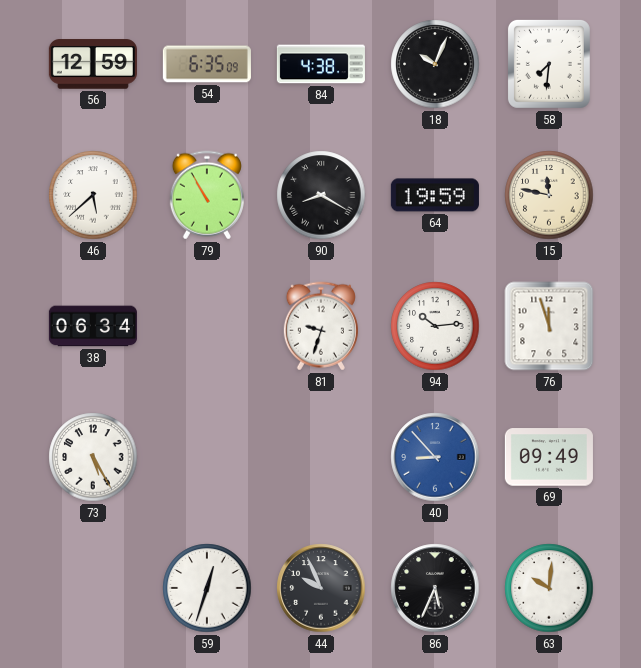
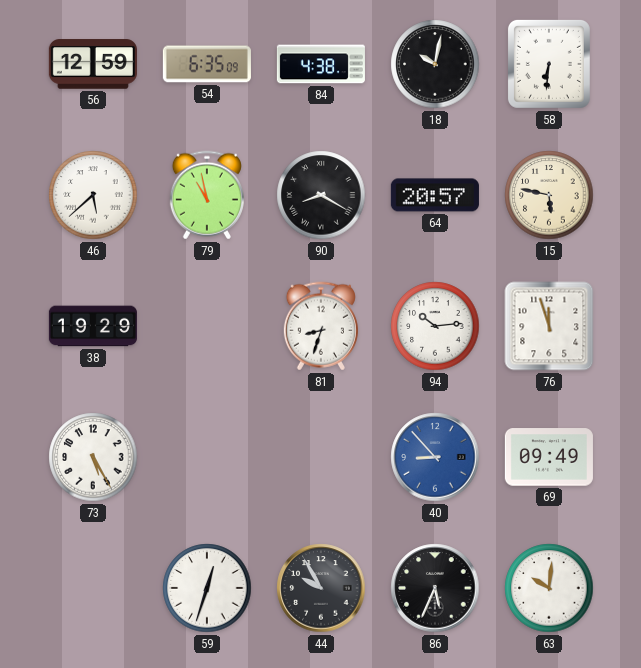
18: 10:04 -> 10:02
58: 7:31 -> 6:31
79: 10:55 -> 10:58
64: 19:59 -> 20:57
15: 11:47 -> 5:47
38: 06:34 -> 19:29
81: 9:33 -> 8:33
44: 9:56 -> 9:55
